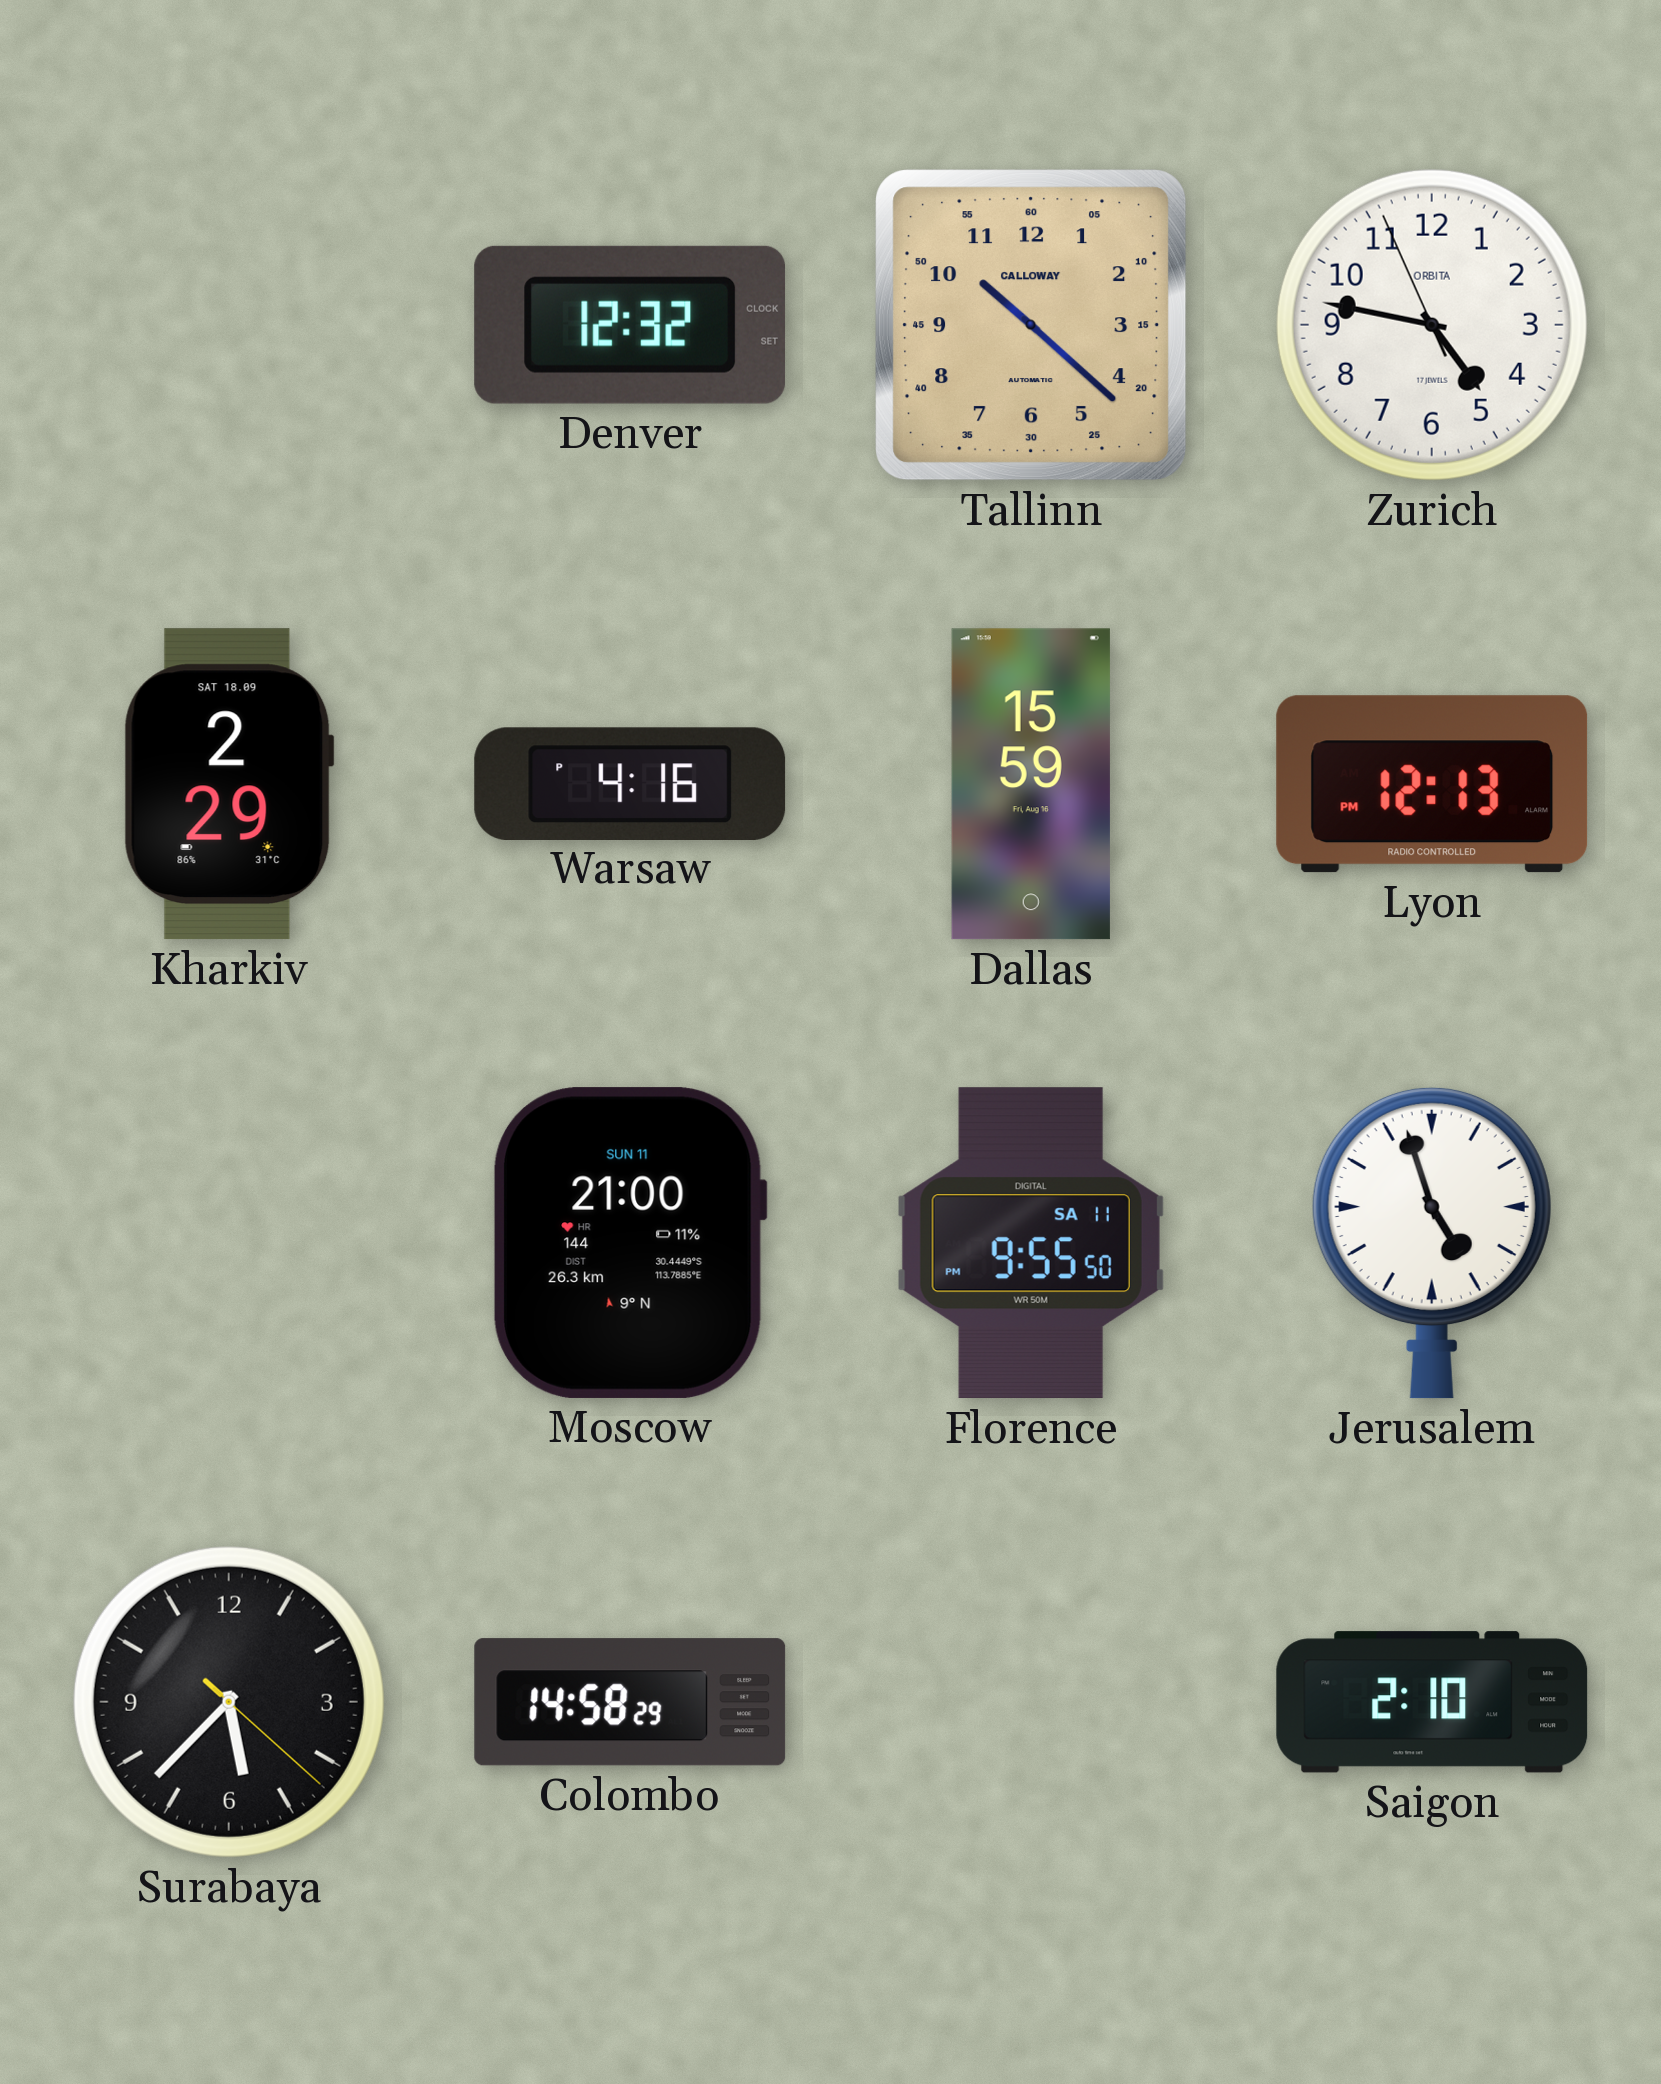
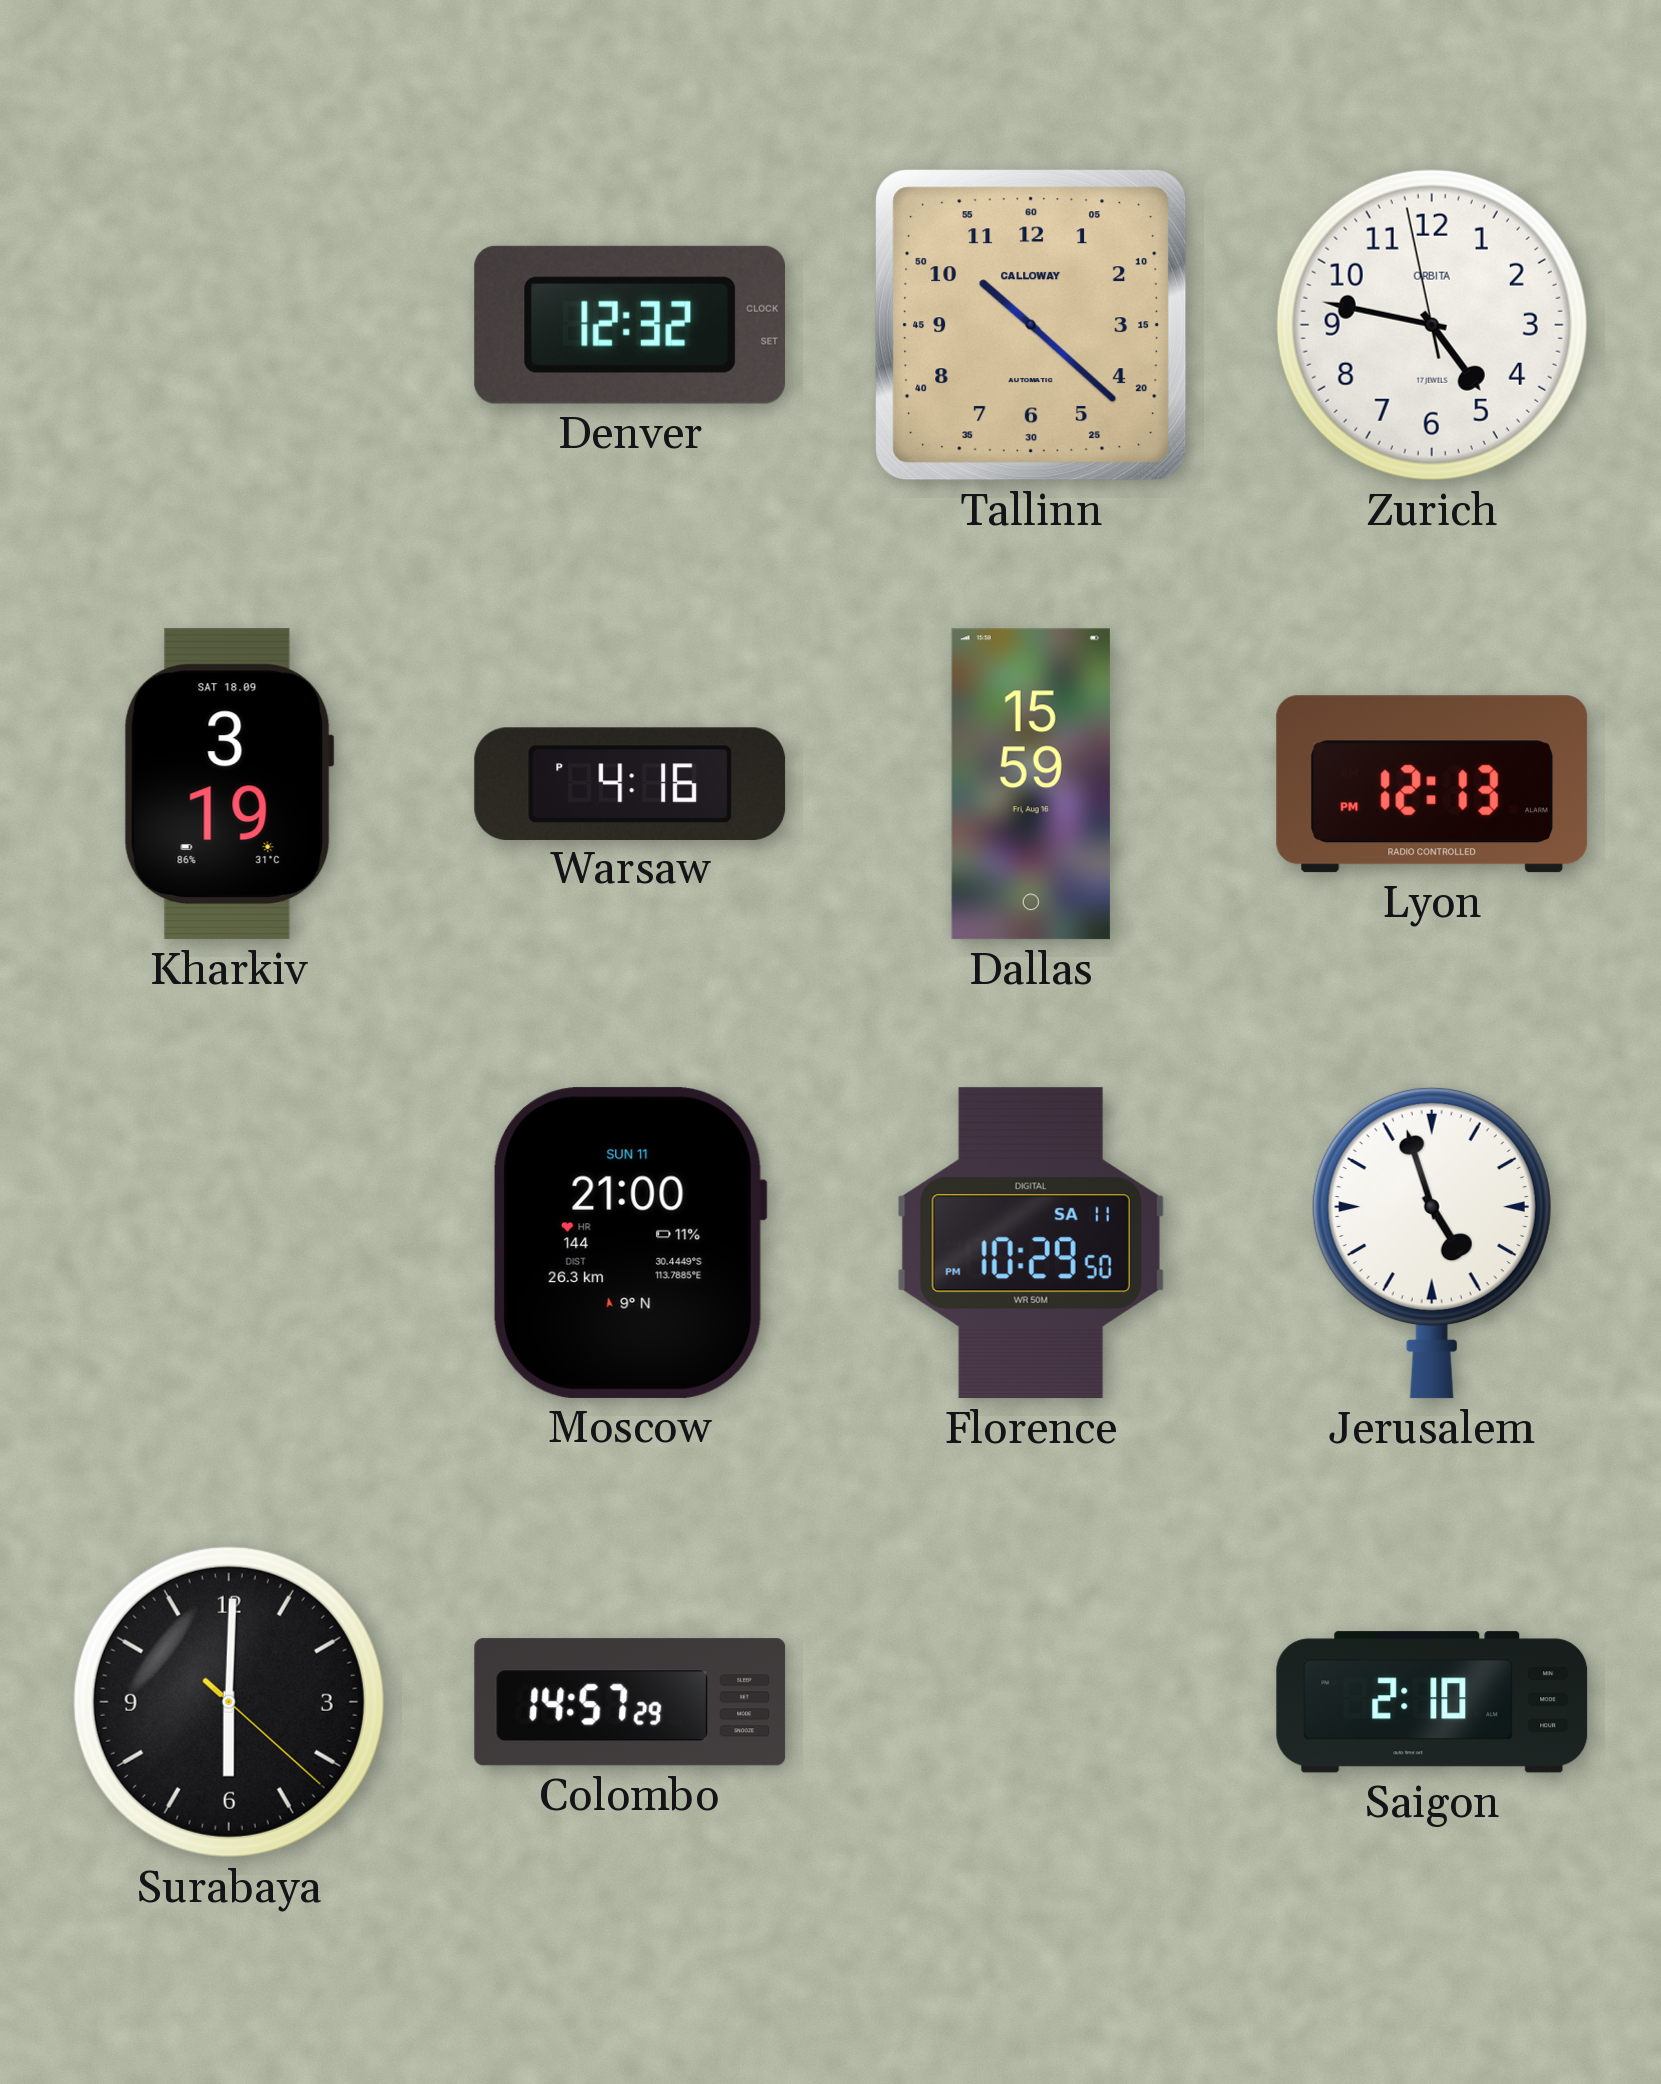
Zurich: 4:46:56 -> 4:46:58
Kharkiv: 2:29 -> 3:19
Florence: 9:55 -> 10:29
Surabaya: 5:37 -> 6:00
Colombo: 14:58 -> 14:57
